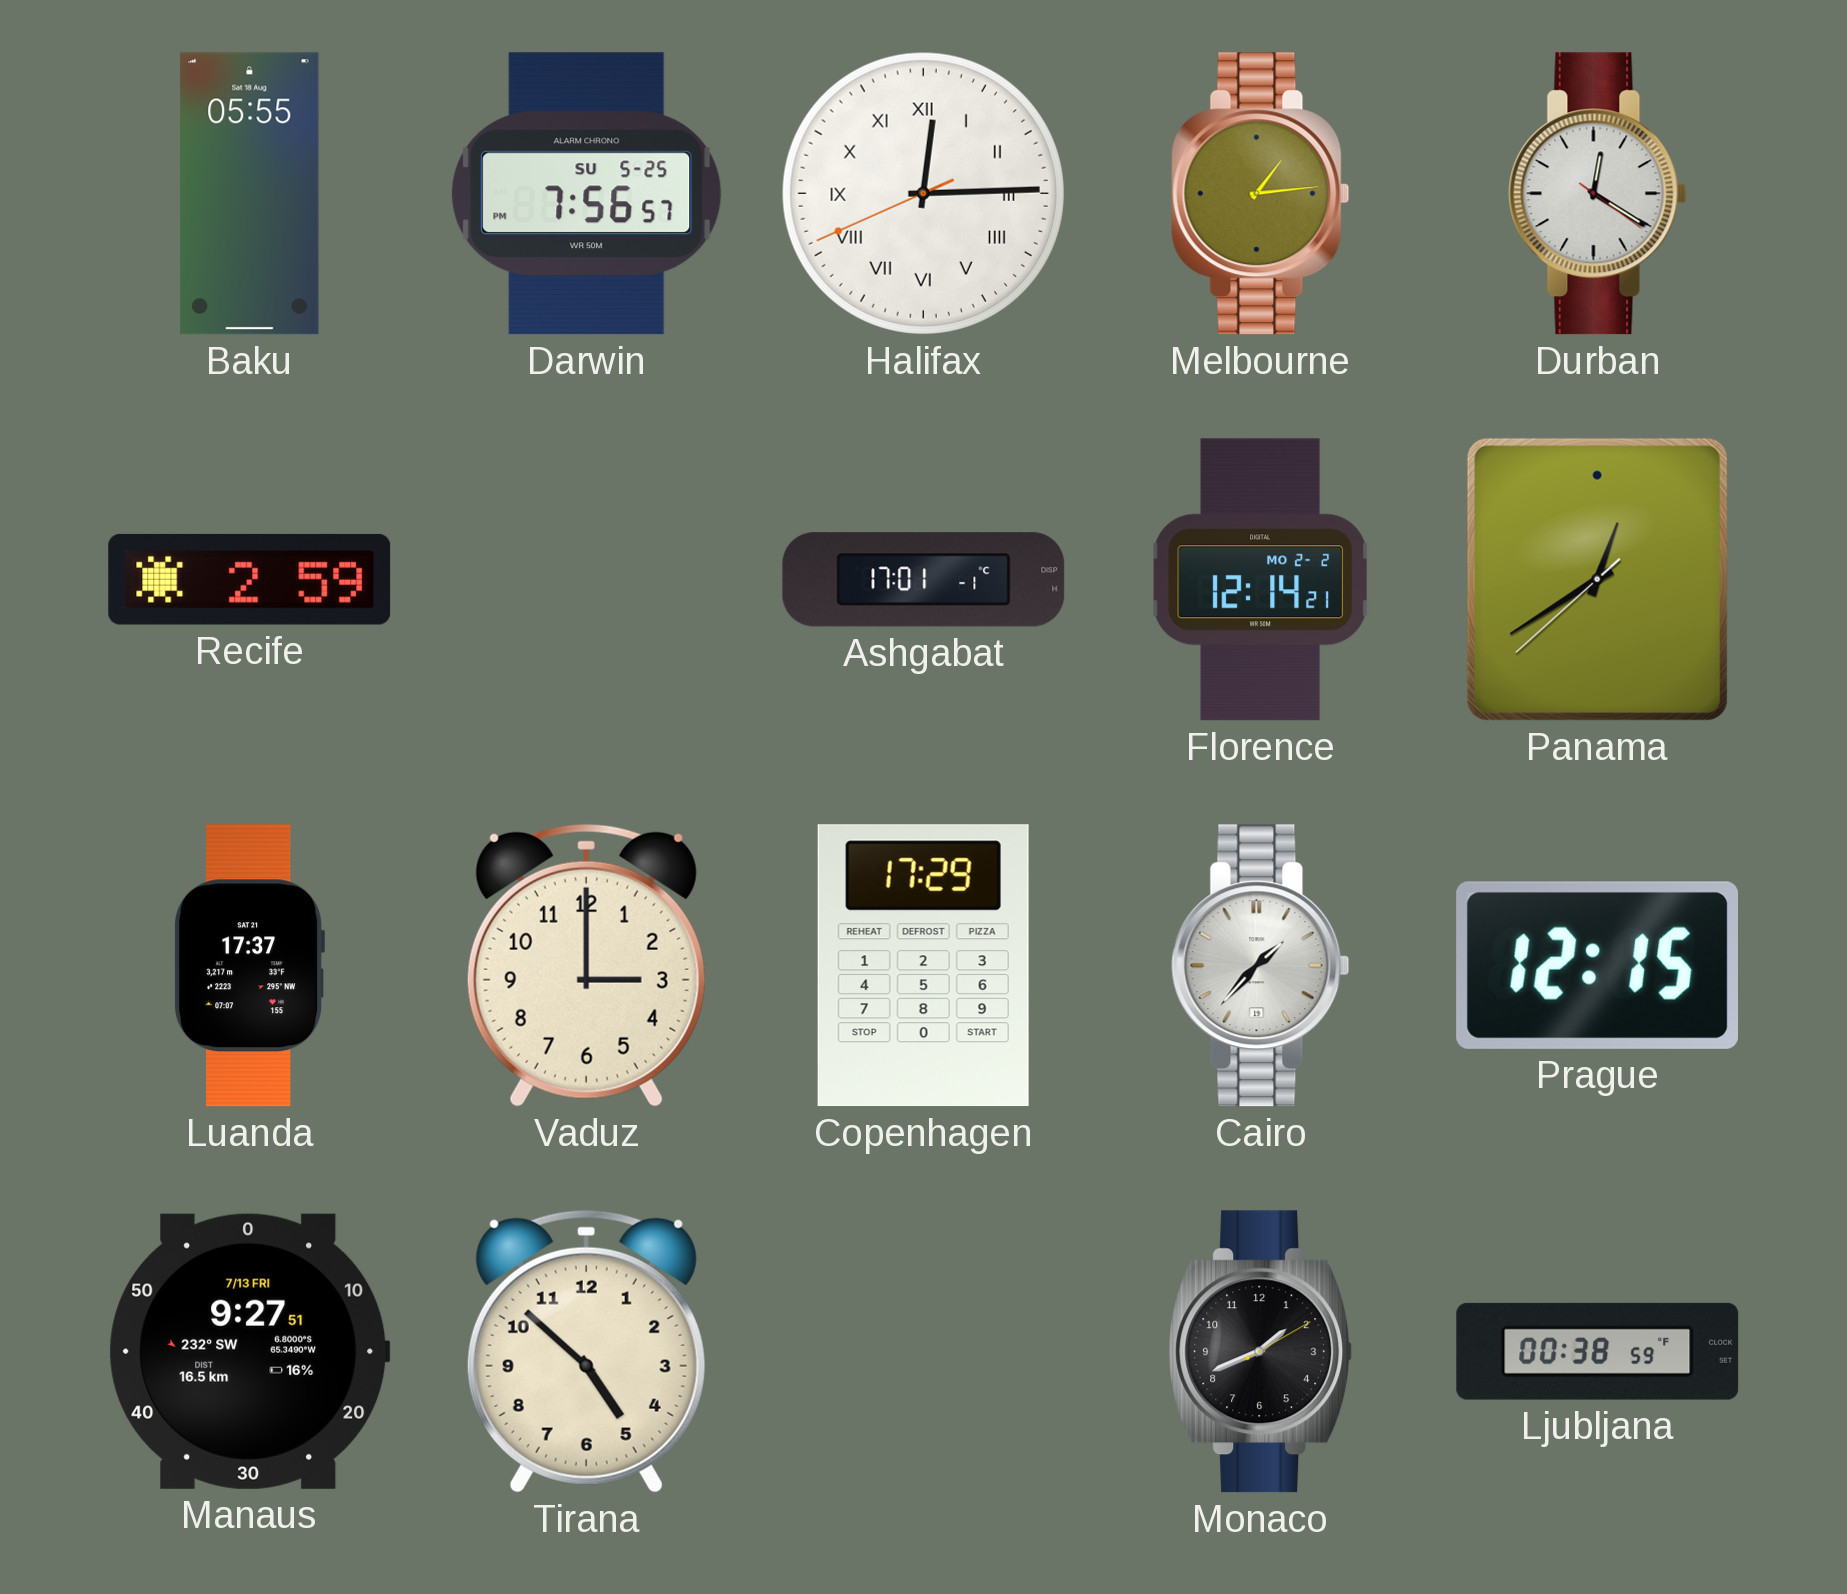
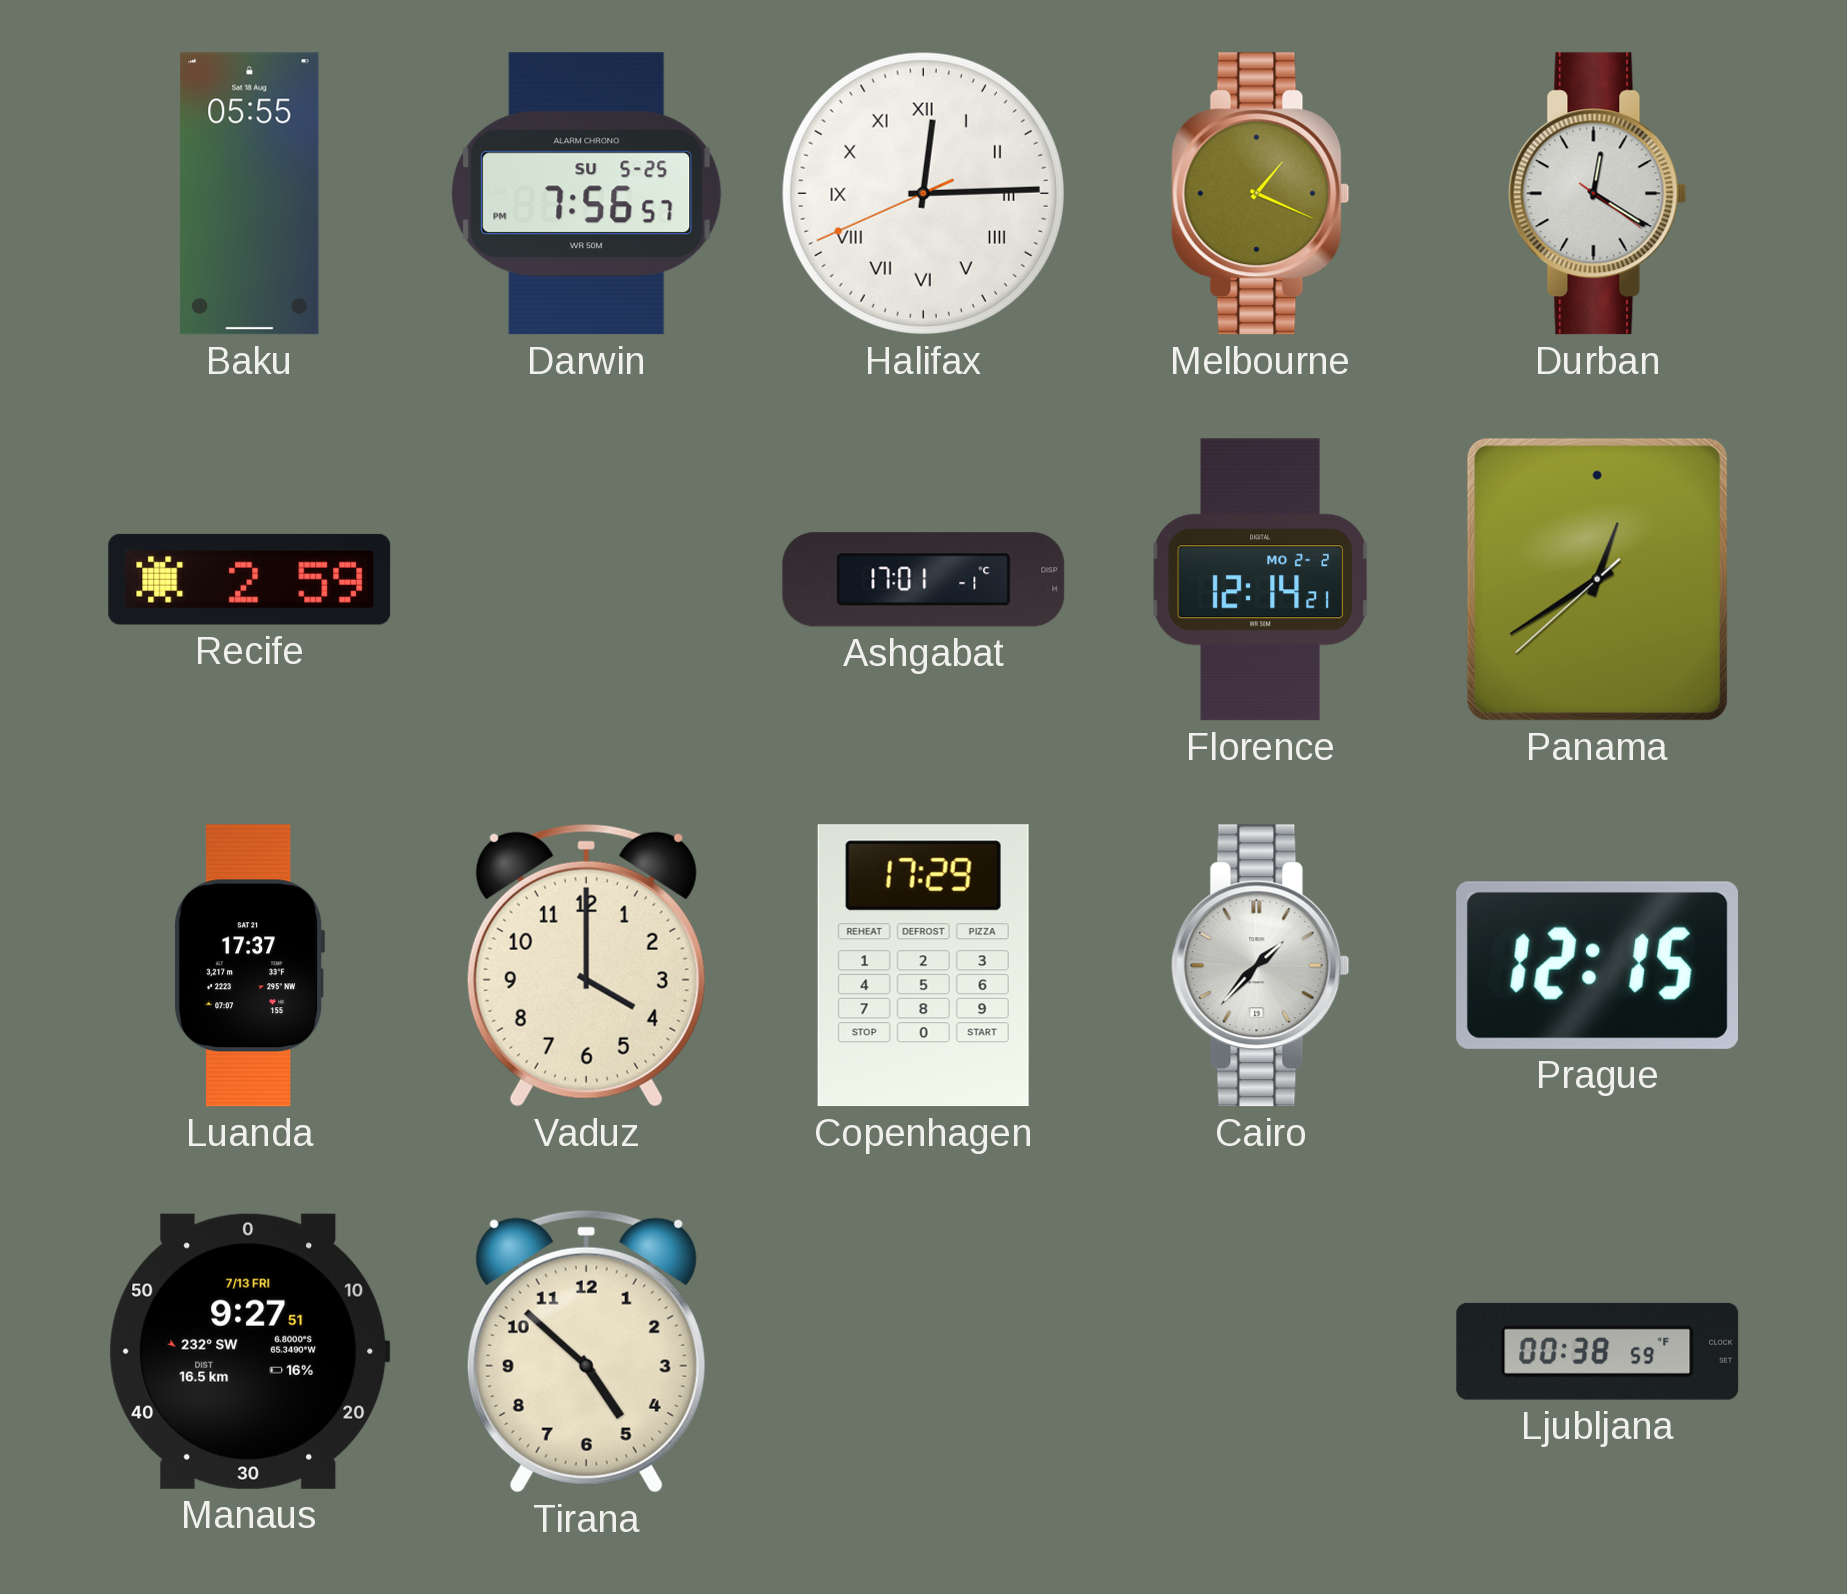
Melbourne: 1:14 -> 1:19
Vaduz: 3:00 -> 4:00
Monaco: 1:41 -> none
